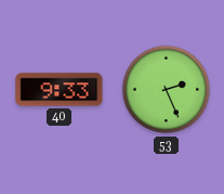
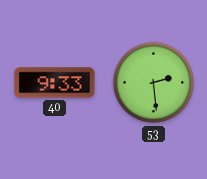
53: 2:26 -> 2:29
